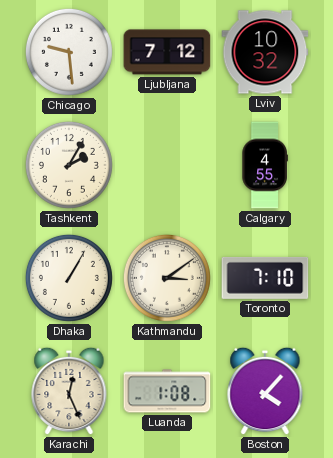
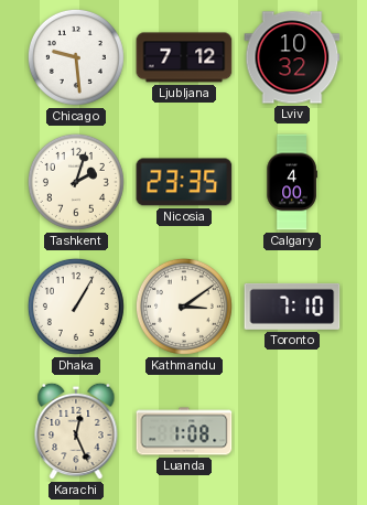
Tashkent: 2:05 -> 2:03
Nicosia: none -> 23:35
Calgary: 4:55 -> 4:00
Boston: 4:07 -> none
